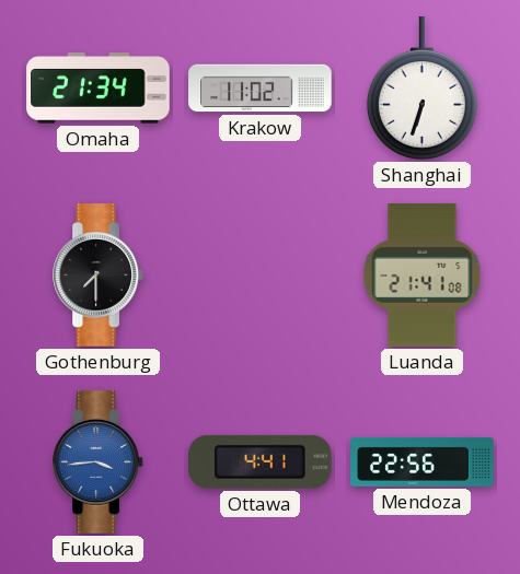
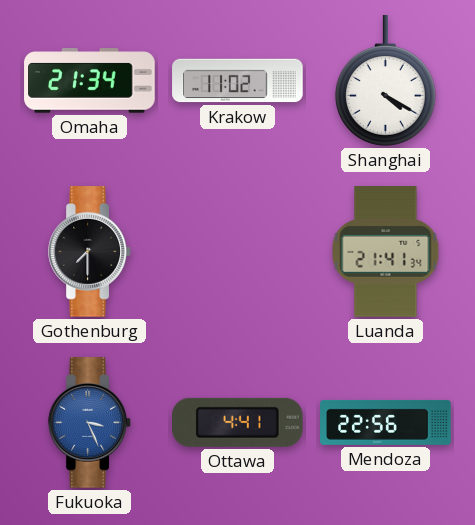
Shanghai: 6:33 -> 4:20
Luanda: 21:41:08 -> 21:41:34
Fukuoka: 3:44 -> 3:26
